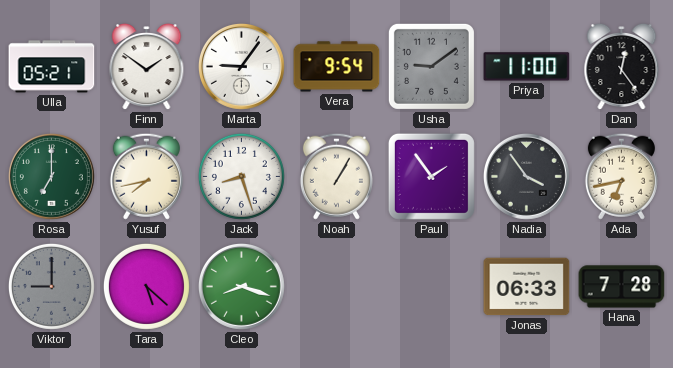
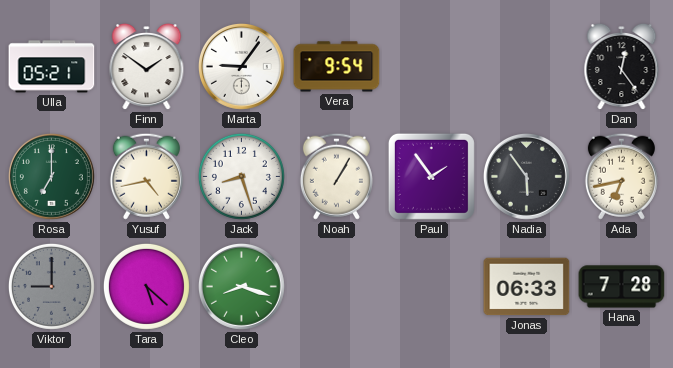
Usha: 9:09 -> none
Priya: 11:00 -> none
Yusuf: 7:43 -> 4:43
Nadia: 3:54 -> 5:54
